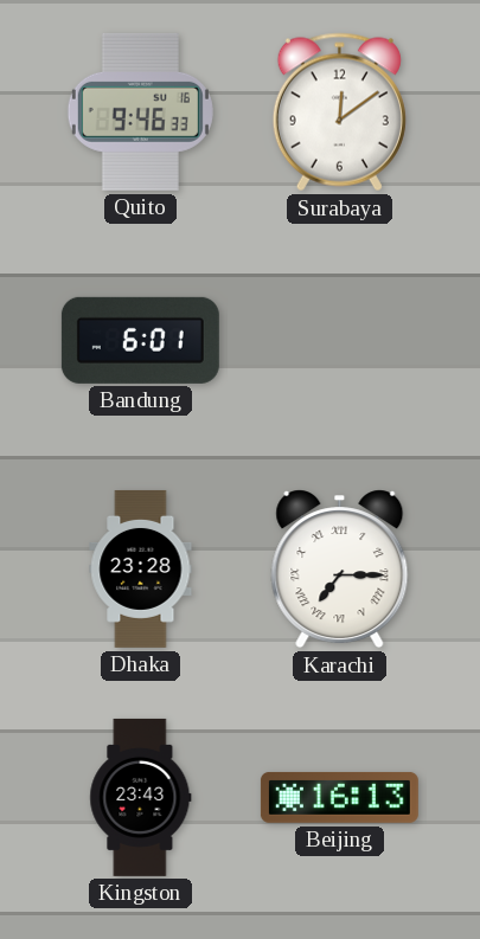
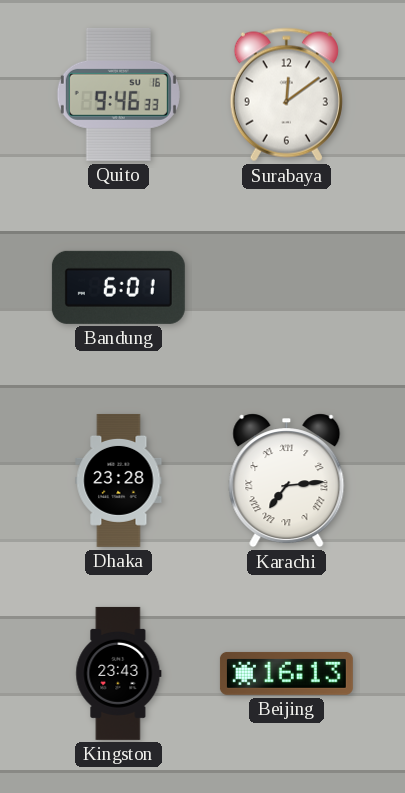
Karachi: 7:15 -> 7:14
